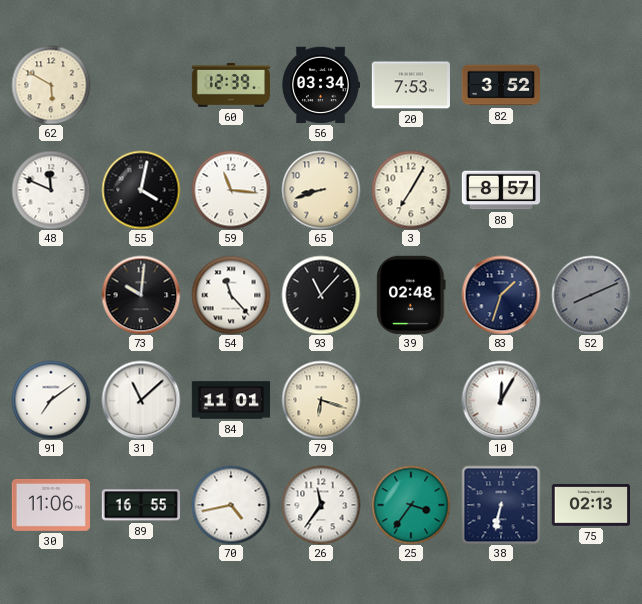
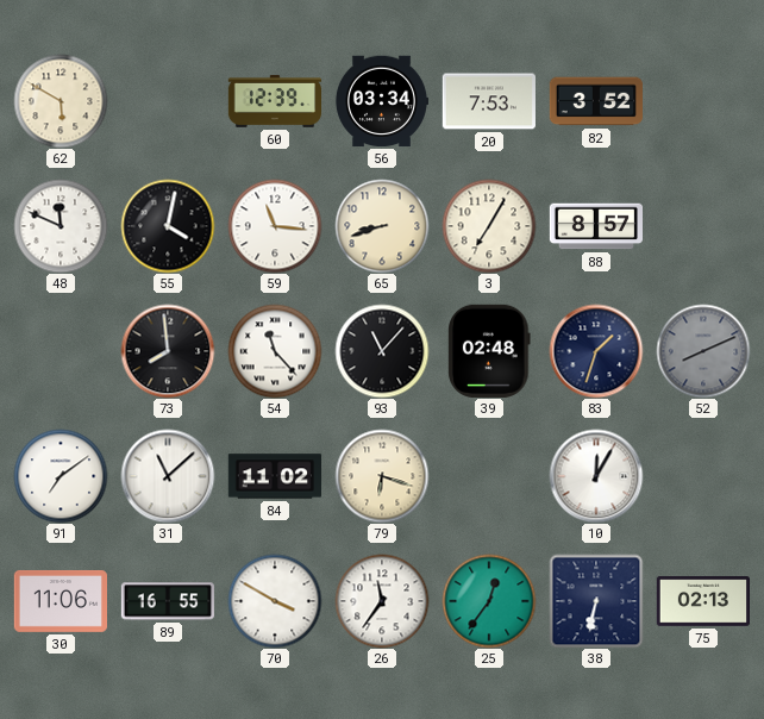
73: 10:01 -> 7:59
84: 11:01 -> 11:02
70: 4:43 -> 3:50
25: 3:36 -> 12:36
